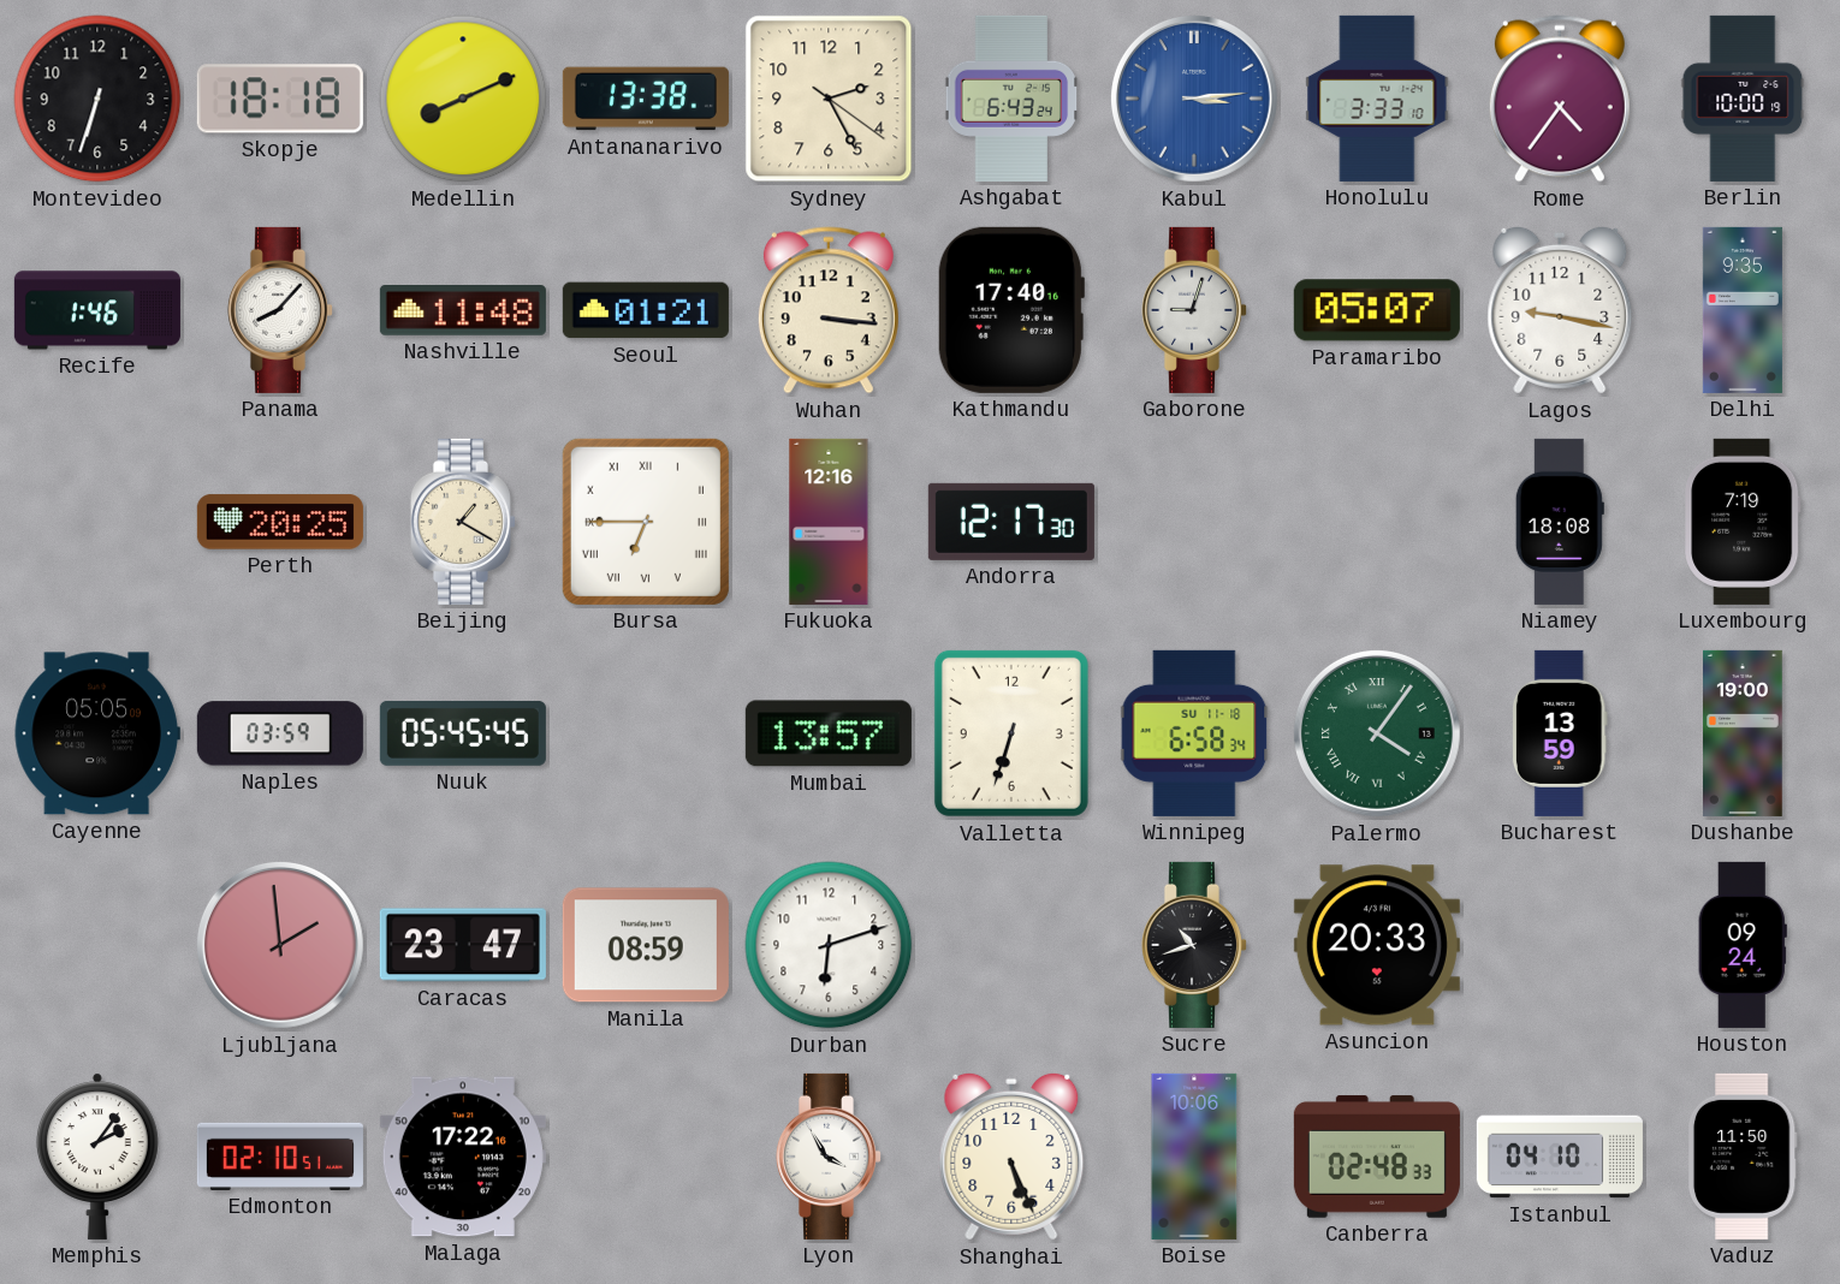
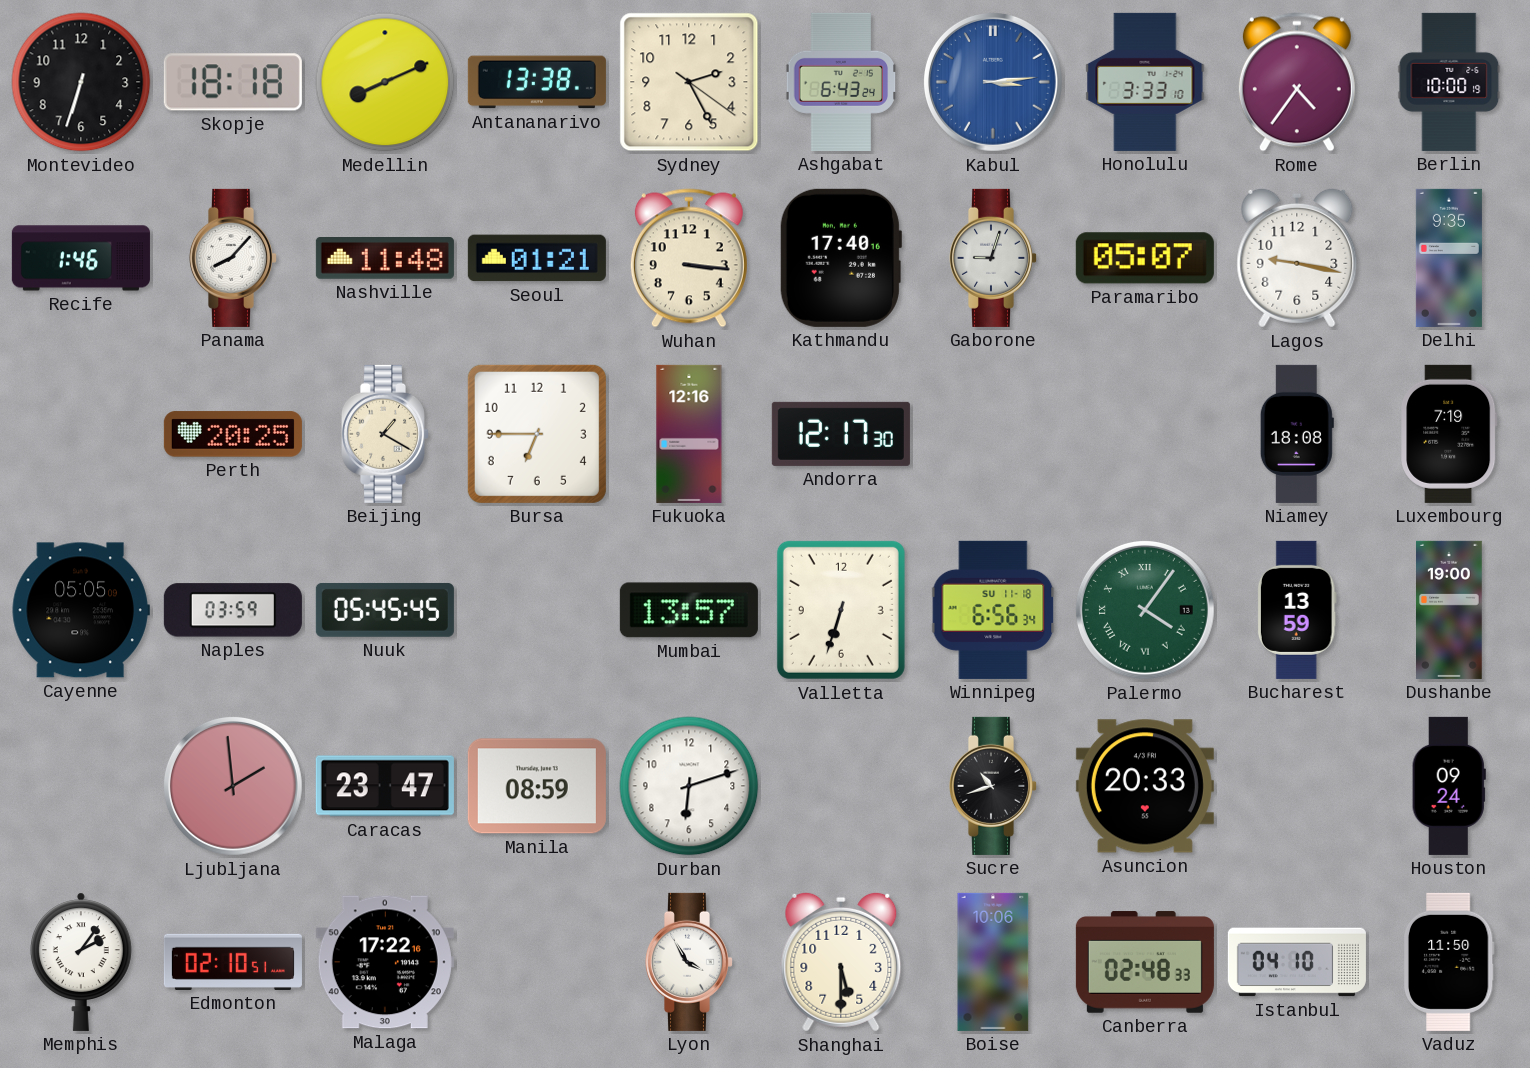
Bursa numerals: Roman -> Arabic
Winnipeg: 6:58 -> 6:56
Shanghai: 5:26 -> 5:30
